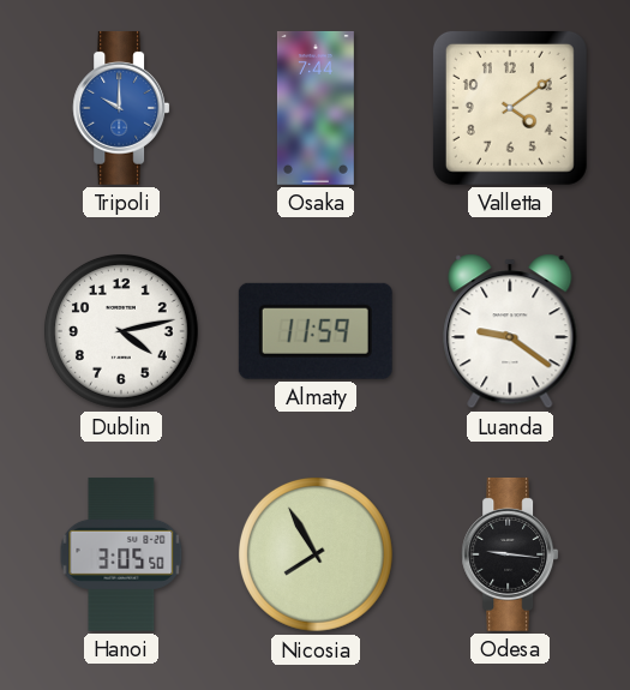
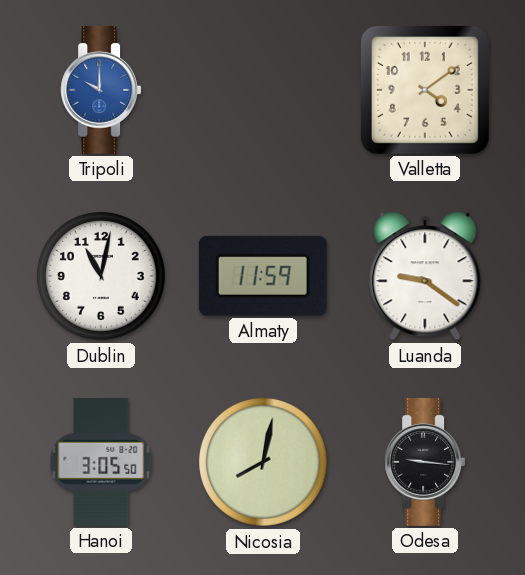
Osaka: 7:44 -> none
Dublin: 4:13 -> 11:02
Nicosia: 7:55 -> 8:02
